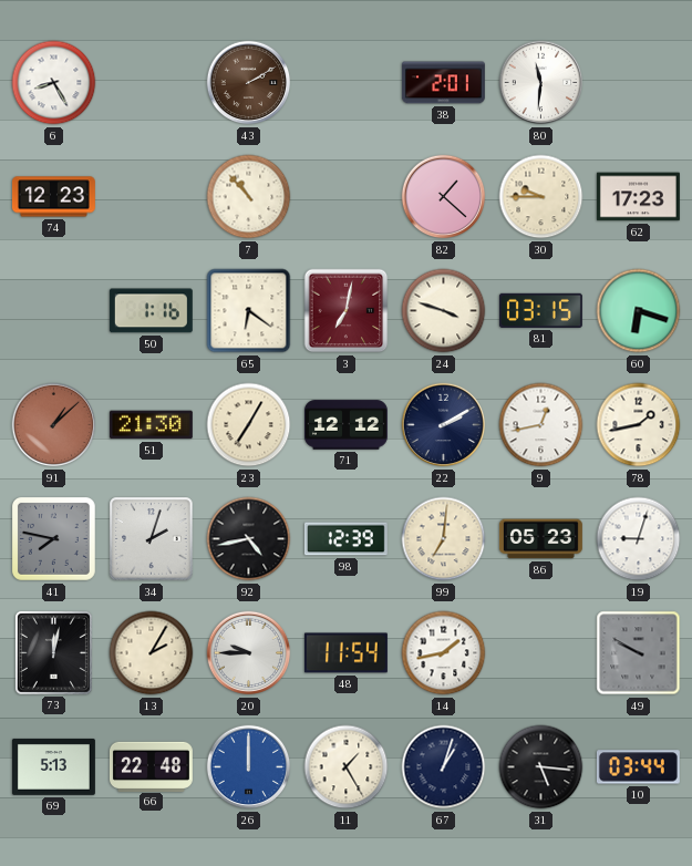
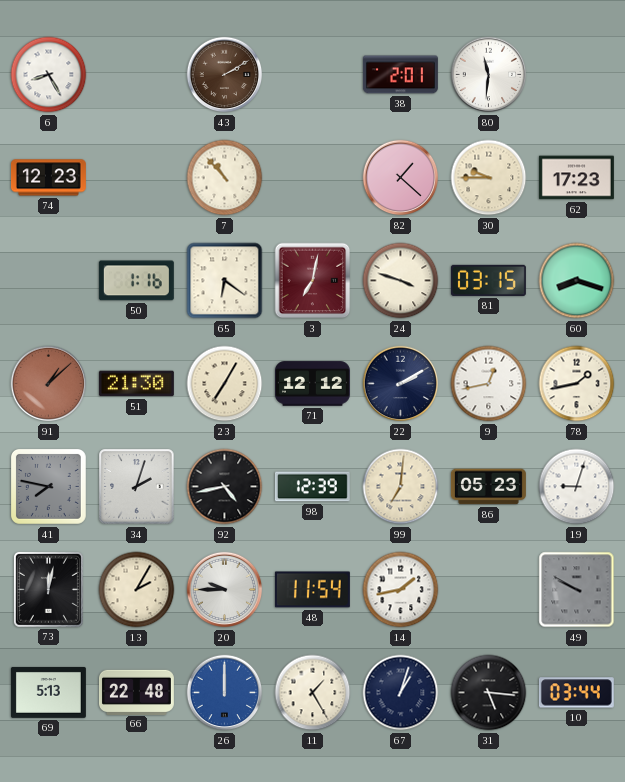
60: 6:18 -> 8:18
